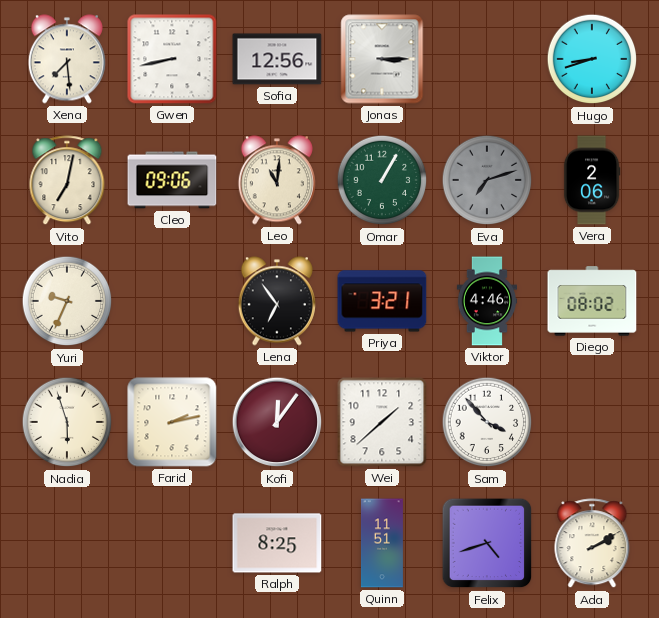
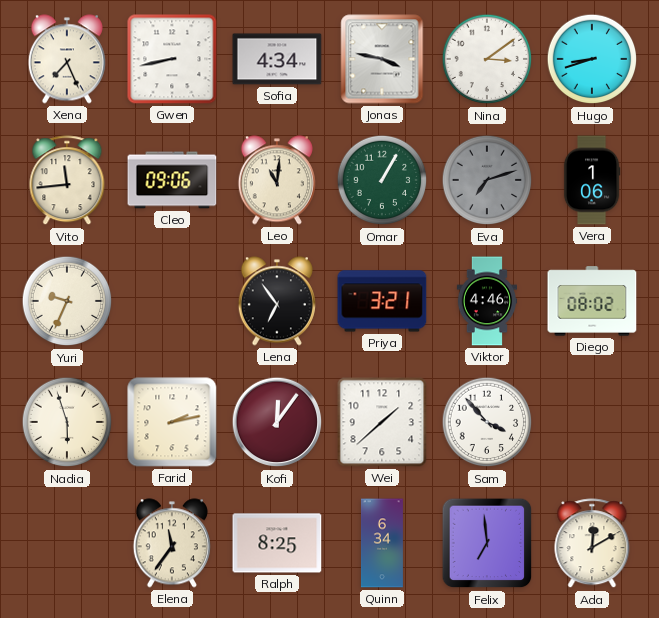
Xena: 7:29 -> 7:26
Sofia: 12:56 -> 4:34
Jonas: 3:15 -> 3:47
Nina: none -> 3:09
Vito: 7:02 -> 11:44
Vera: 2:06 -> 1:06
Elena: none -> 11:36
Quinn: 11:51 -> 6:34
Felix: 4:42 -> 6:59
Ada: 2:10 -> 12:10
